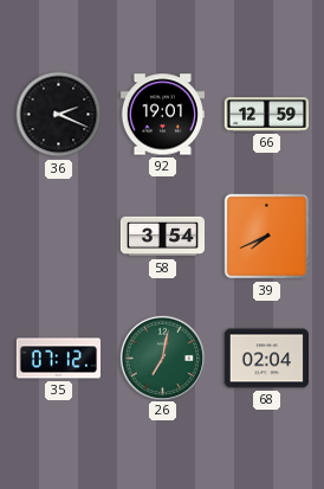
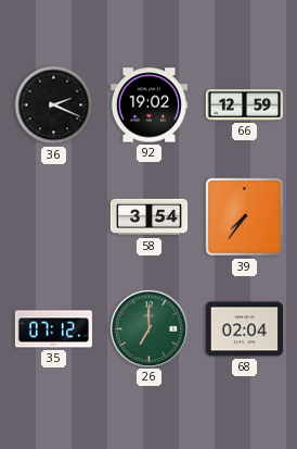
92: 19:01 -> 19:02
39: 7:41 -> 7:36
26: 7:02 -> 7:00
